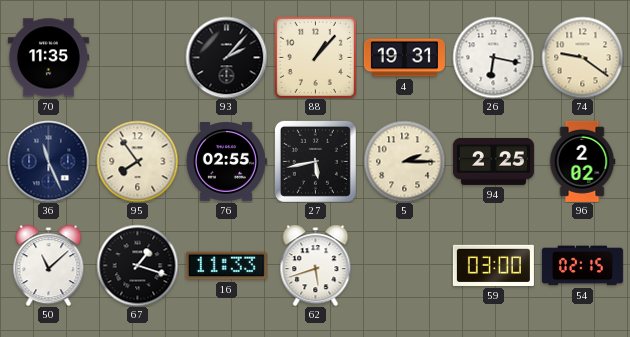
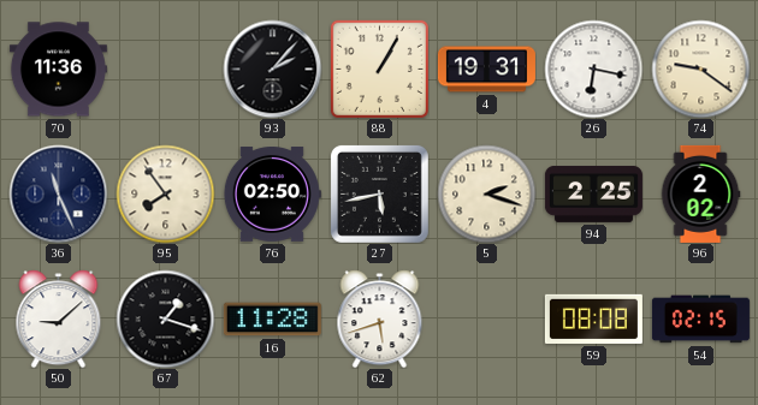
70: 11:35 -> 11:36
88: 1:07 -> 1:05
76: 02:55 -> 02:50
5: 2:15 -> 2:18
50: 11:08 -> 9:08
16: 11:33 -> 11:28
59: 03:00 -> 08:08
